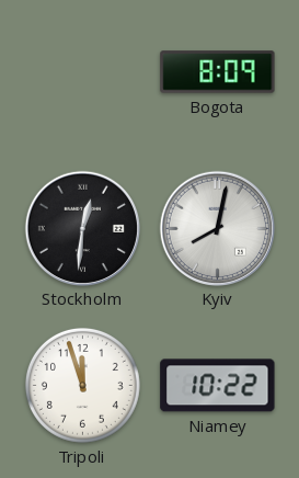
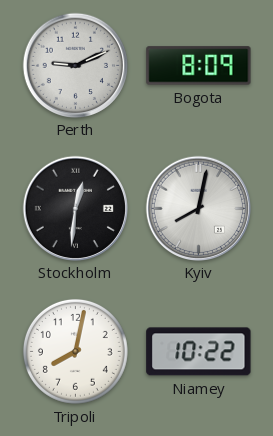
Perth: none -> 9:11
Tripoli: 11:57 -> 8:02
